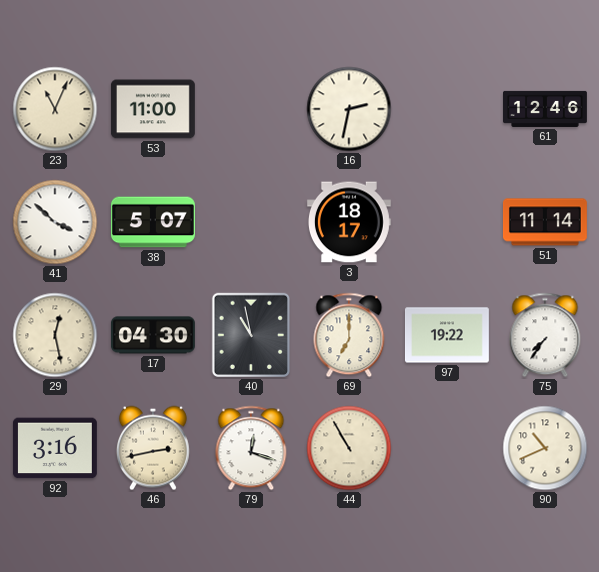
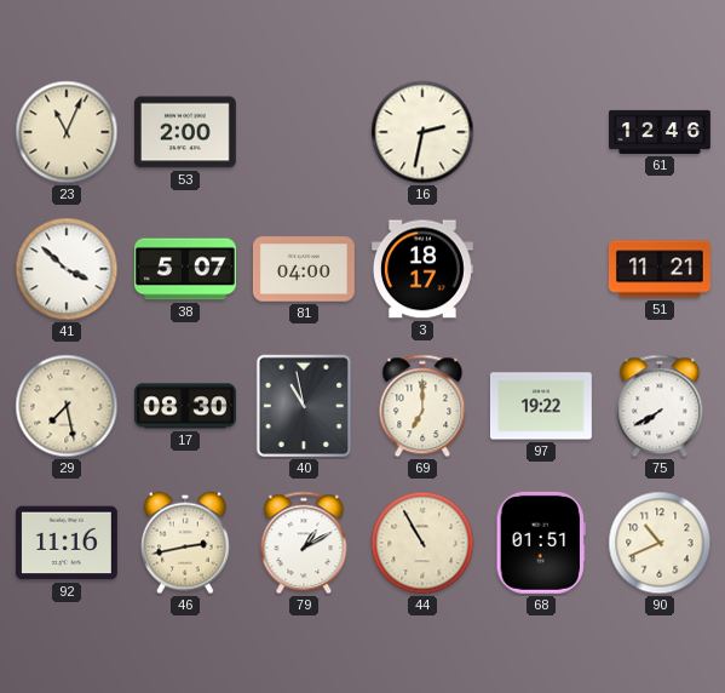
53: 11:00 -> 2:00
81: none -> 04:00
51: 11:14 -> 11:21
29: 12:28 -> 7:28
17: 04:30 -> 08:30
75: 7:36 -> 7:40
92: 3:16 -> 11:16
79: 12:18 -> 1:10
68: none -> 01:51
